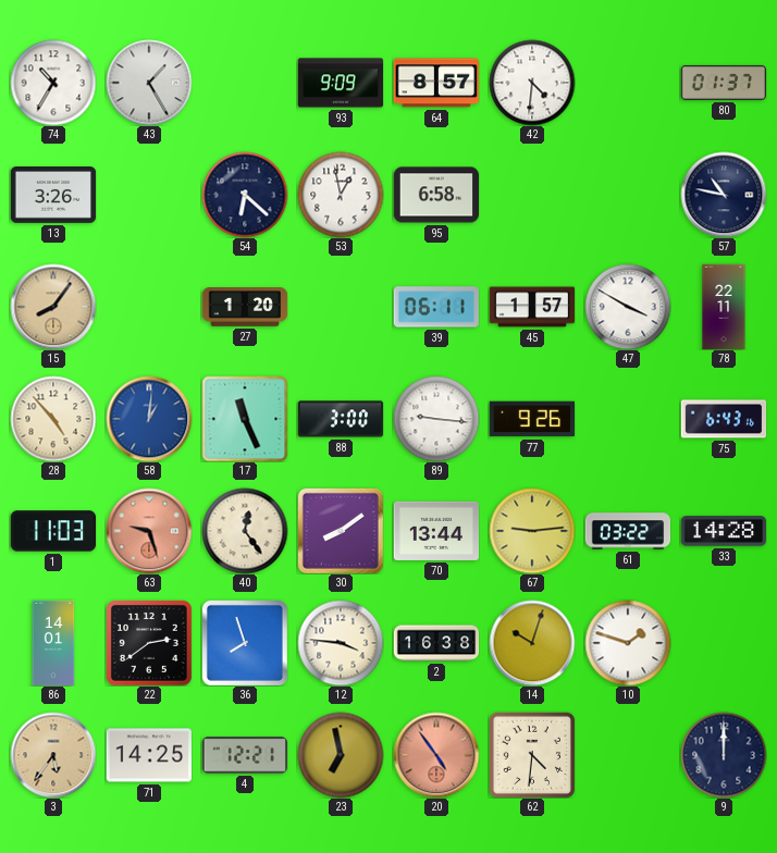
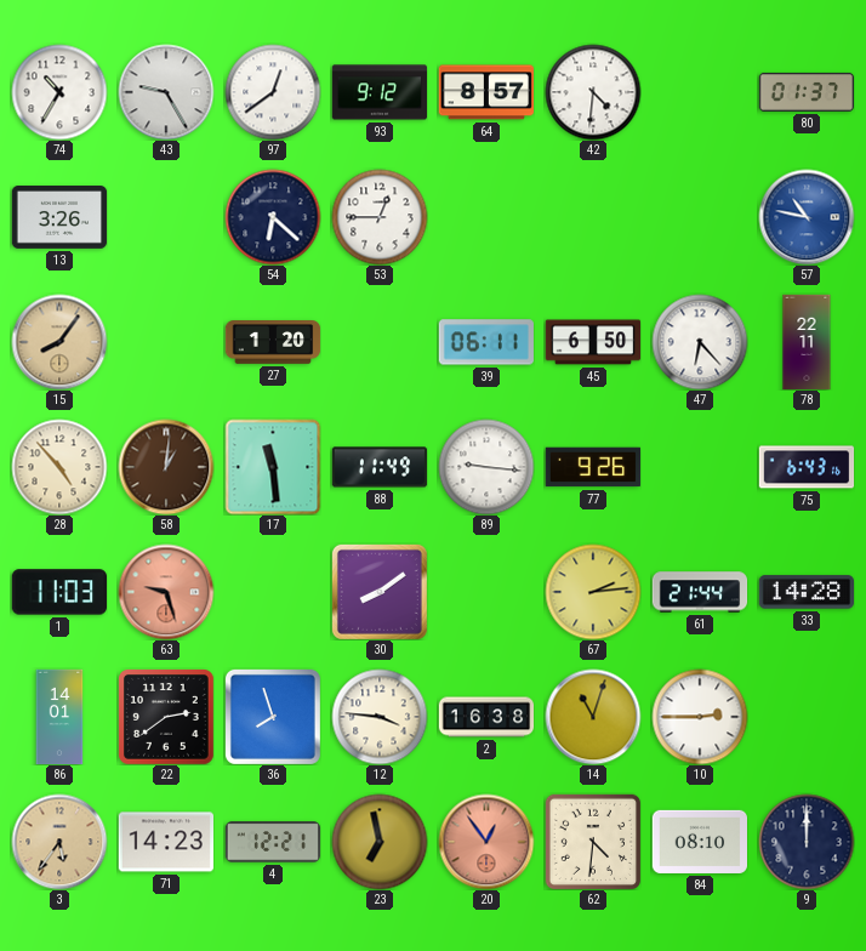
43: 1:25 -> 9:25
97: none -> 12:39
93: 9:09 -> 9:12
53: 12:58 -> 12:45
95: 6:58 -> none
57 dial: navy -> blue
45: 1:57 -> 6:50
47: 3:50 -> 6:23
58 dial: blue -> brown
17: 11:26 -> 11:29
88: 3:00 -> 11:49
40: 12:24 -> none
70: 13:44 -> none
67: 9:14 -> 2:14
61: 03:22 -> 21:44
14: 10:03 -> 11:03
10: 1:48 -> 2:45
71: 14:25 -> 14:23
20: 4:54 -> 12:54
84: none -> 08:10
